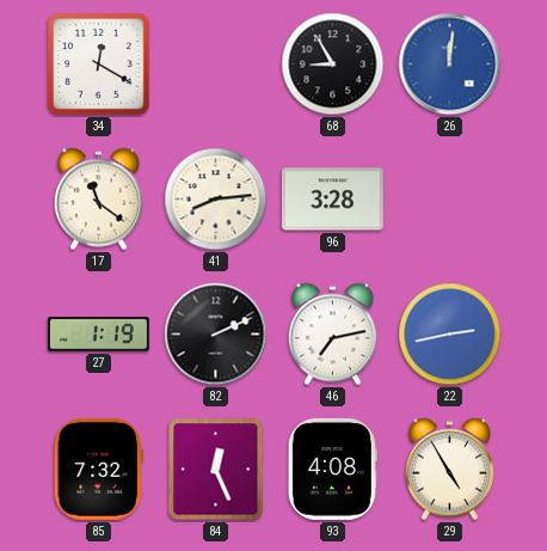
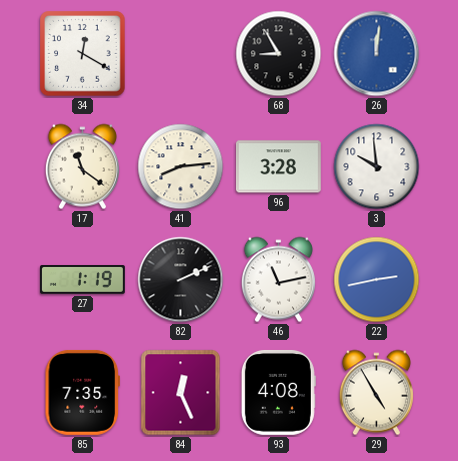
3: none -> 9:59
46: 7:13 -> 11:13
85: 7:32 -> 7:35
